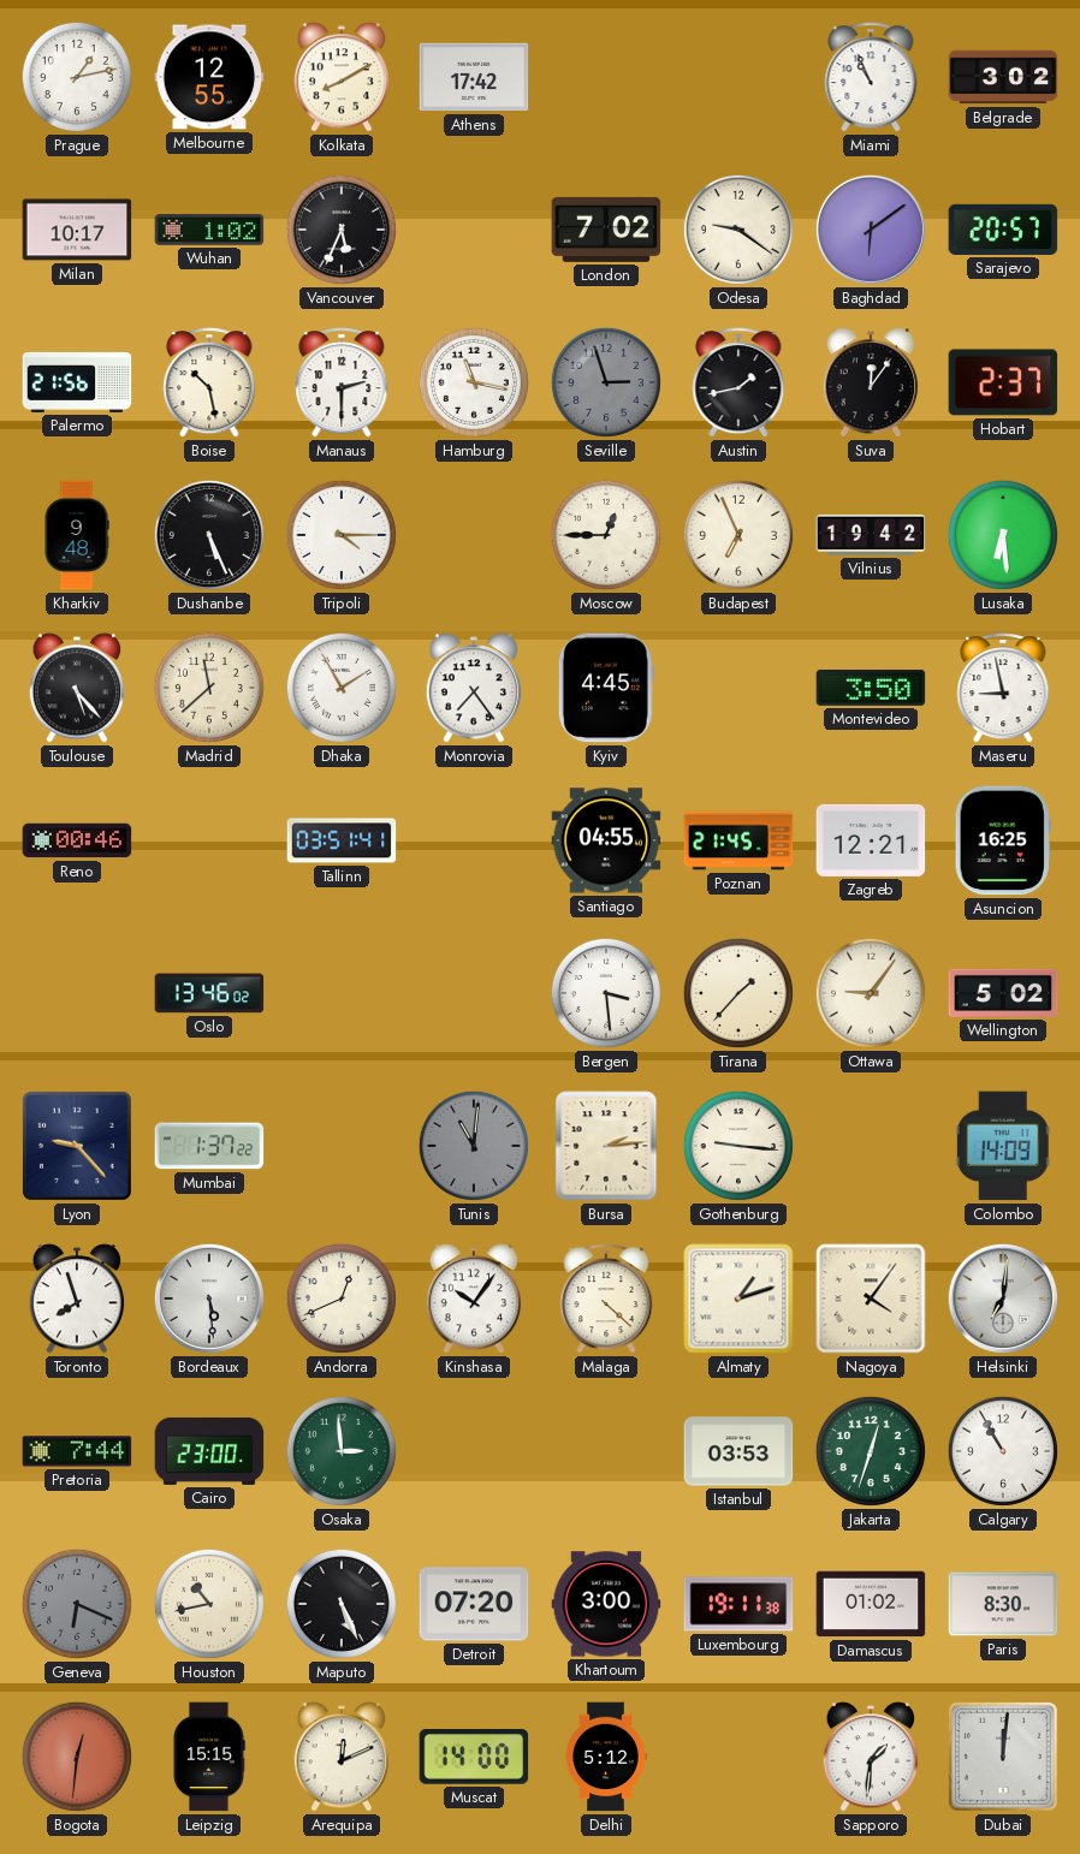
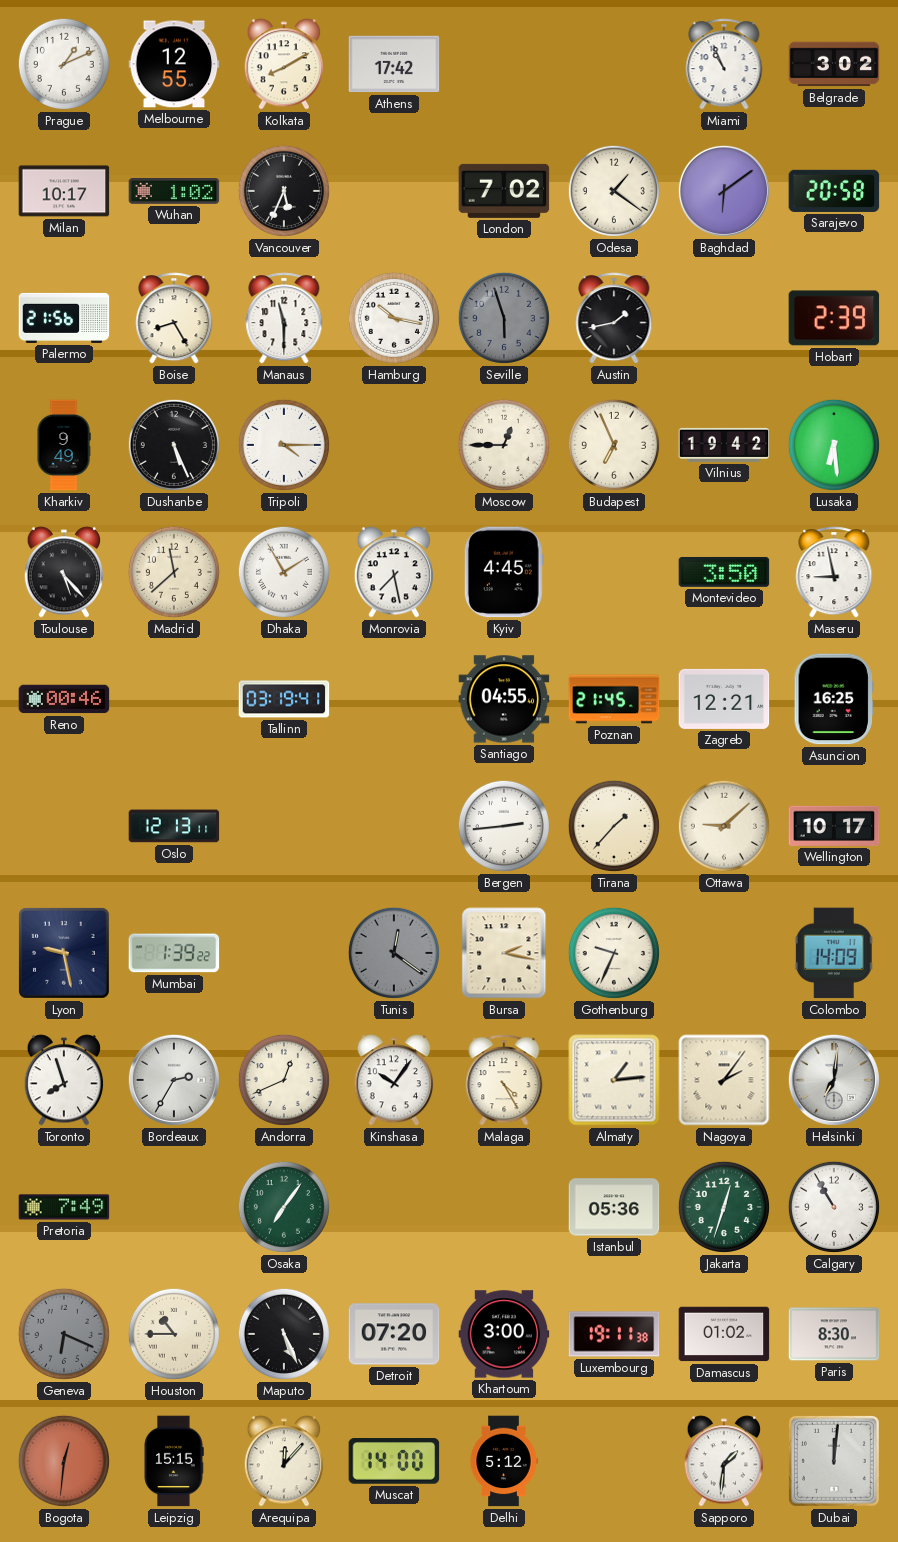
Prague: 1:13 -> 1:11
Odesa: 9:21 -> 1:21
Sarajevo: 20:57 -> 20:58
Boise: 10:28 -> 8:25
Manaus: 2:30 -> 11:30
Hamburg: 11:17 -> 10:17
Seville: 2:57 -> 5:57
Suva: 12:06 -> none
Hobart: 2:37 -> 2:39
Kharkiv: 9:48 -> 9:49
Monrovia: 7:24 -> 7:28
Tallinn: 03:51 -> 03:19
Oslo: 13:46 -> 12:13
Bergen: 3:29 -> 2:44
Ottawa: 9:06 -> 9:08
Wellington: 5:02 -> 10:17
Lyon: 9:23 -> 9:28
Mumbai: 1:37 -> 1:39
Tunis: 11:01 -> 12:21
Bursa: 2:14 -> 2:17
Gothenburg: 9:16 -> 9:34
Bordeaux: 5:29 -> 2:35
Malaga: 4:22 -> 4:25
Almaty: 1:12 -> 1:14
Nagoya: 4:06 -> 2:06
Pretoria: 7:44 -> 7:49
Cairo: 23:00 -> none
Osaka: 2:59 -> 7:06
Istanbul: 03:53 -> 05:36
Houston: 10:43 -> 10:45
Arequipa: 12:11 -> 12:07
